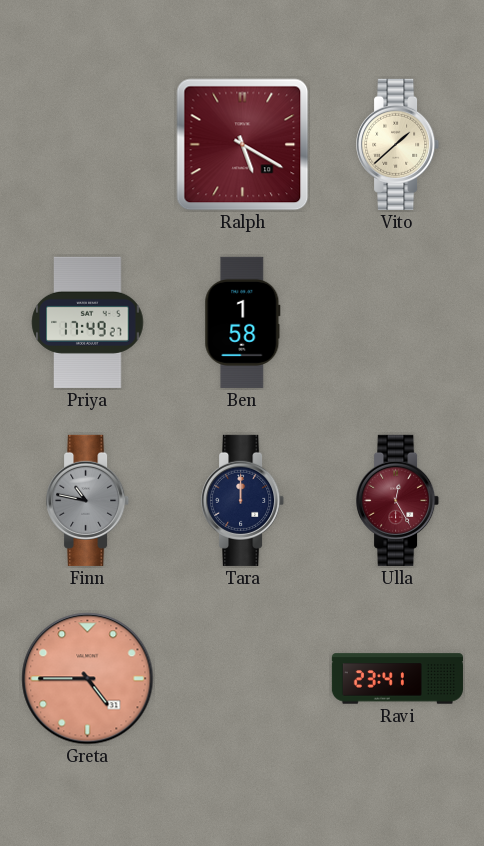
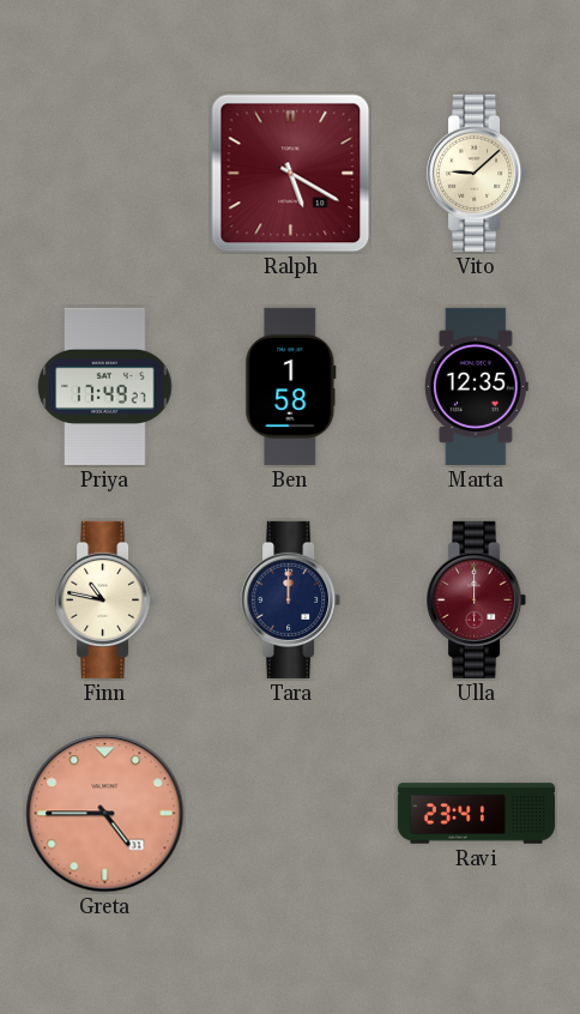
Vito: 1:38 -> 9:08
Marta: none -> 12:35
Finn dial: grey -> cream
Ulla: 12:25 -> 12:00
